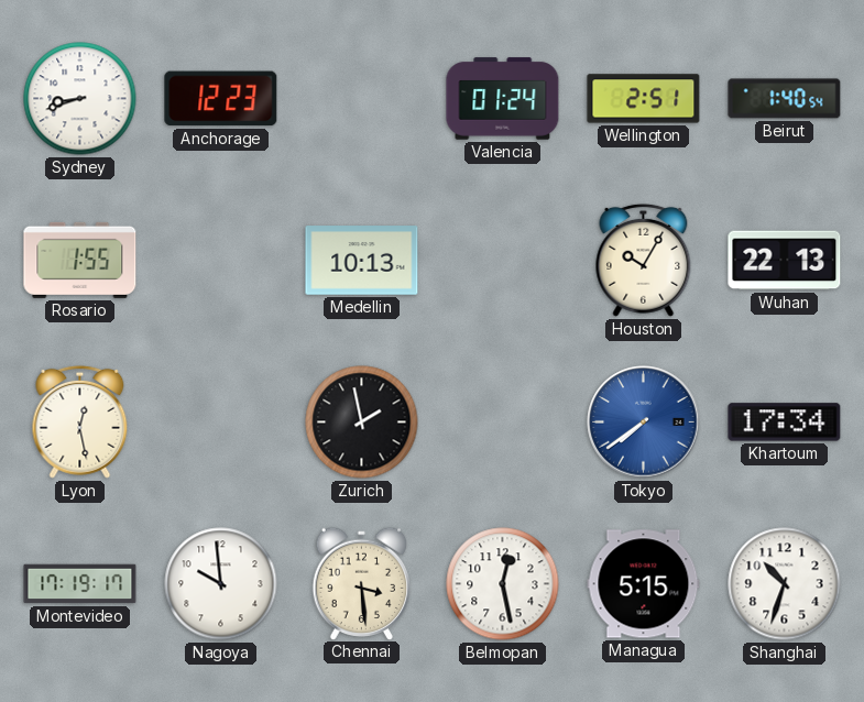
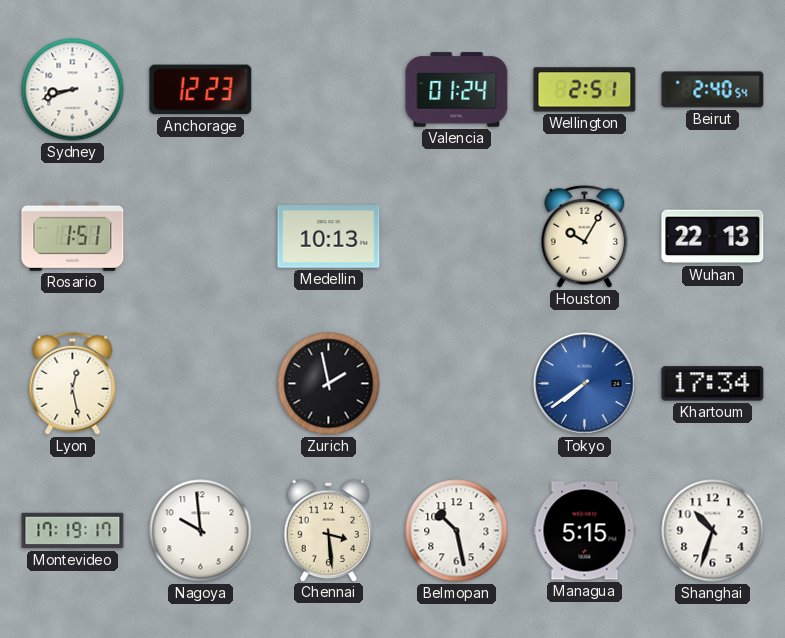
Beirut: 1:40 -> 2:40
Rosario: 1:55 -> 1:51
Belmopan: 12:28 -> 10:28
